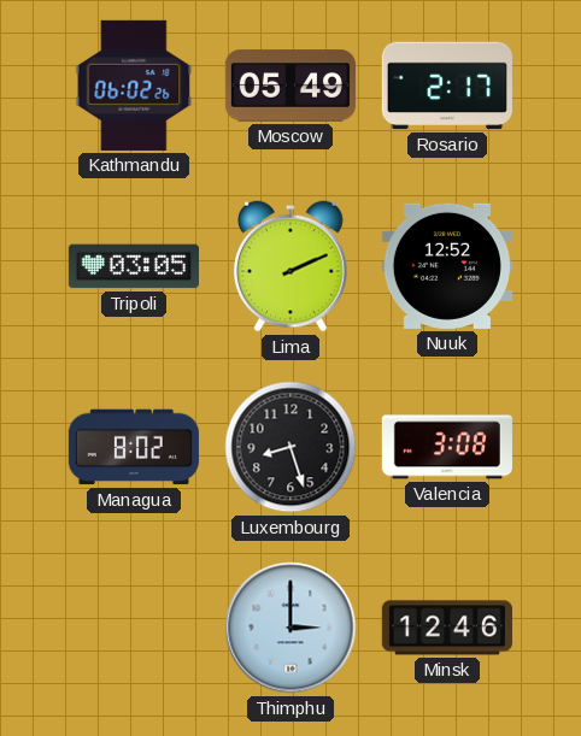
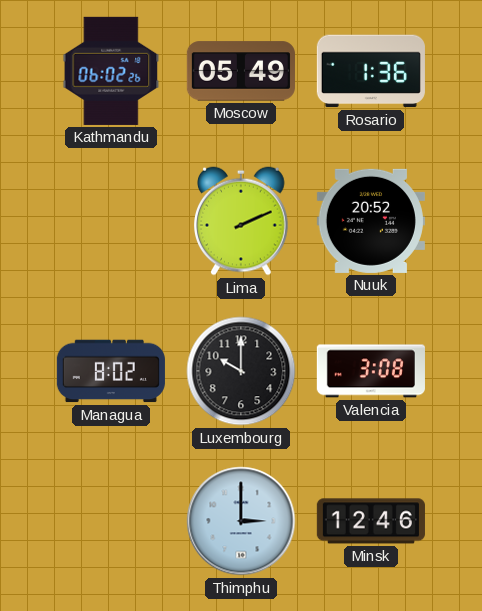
Rosario: 2:17 -> 1:36
Tripoli: 03:05 -> none
Nuuk: 12:52 -> 20:52
Luxembourg: 8:27 -> 10:00
